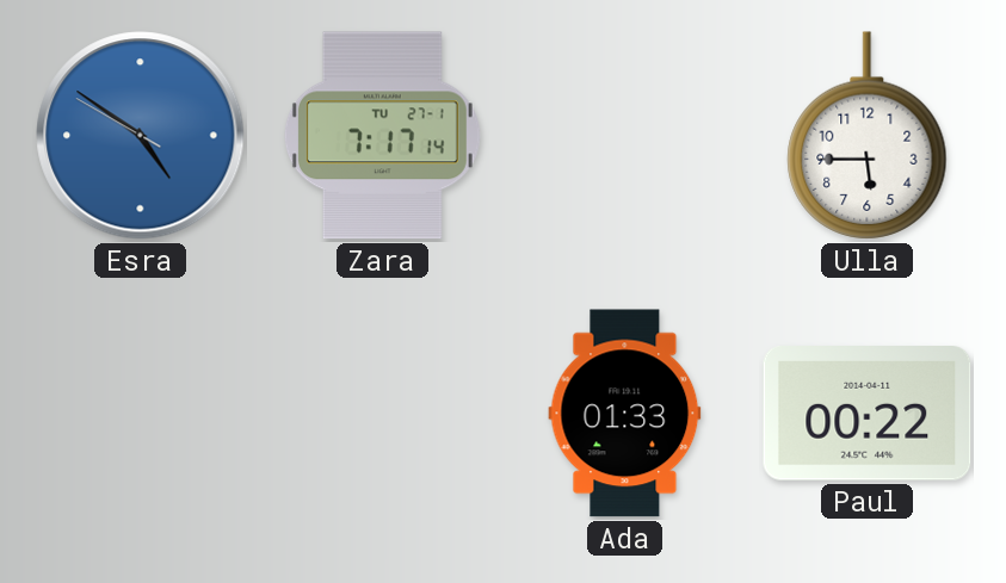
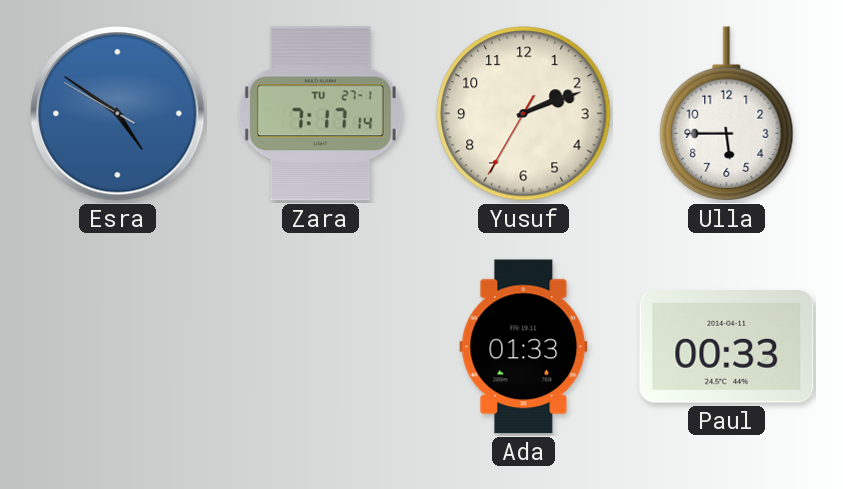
Yusuf: none -> 2:11
Paul: 00:22 -> 00:33
